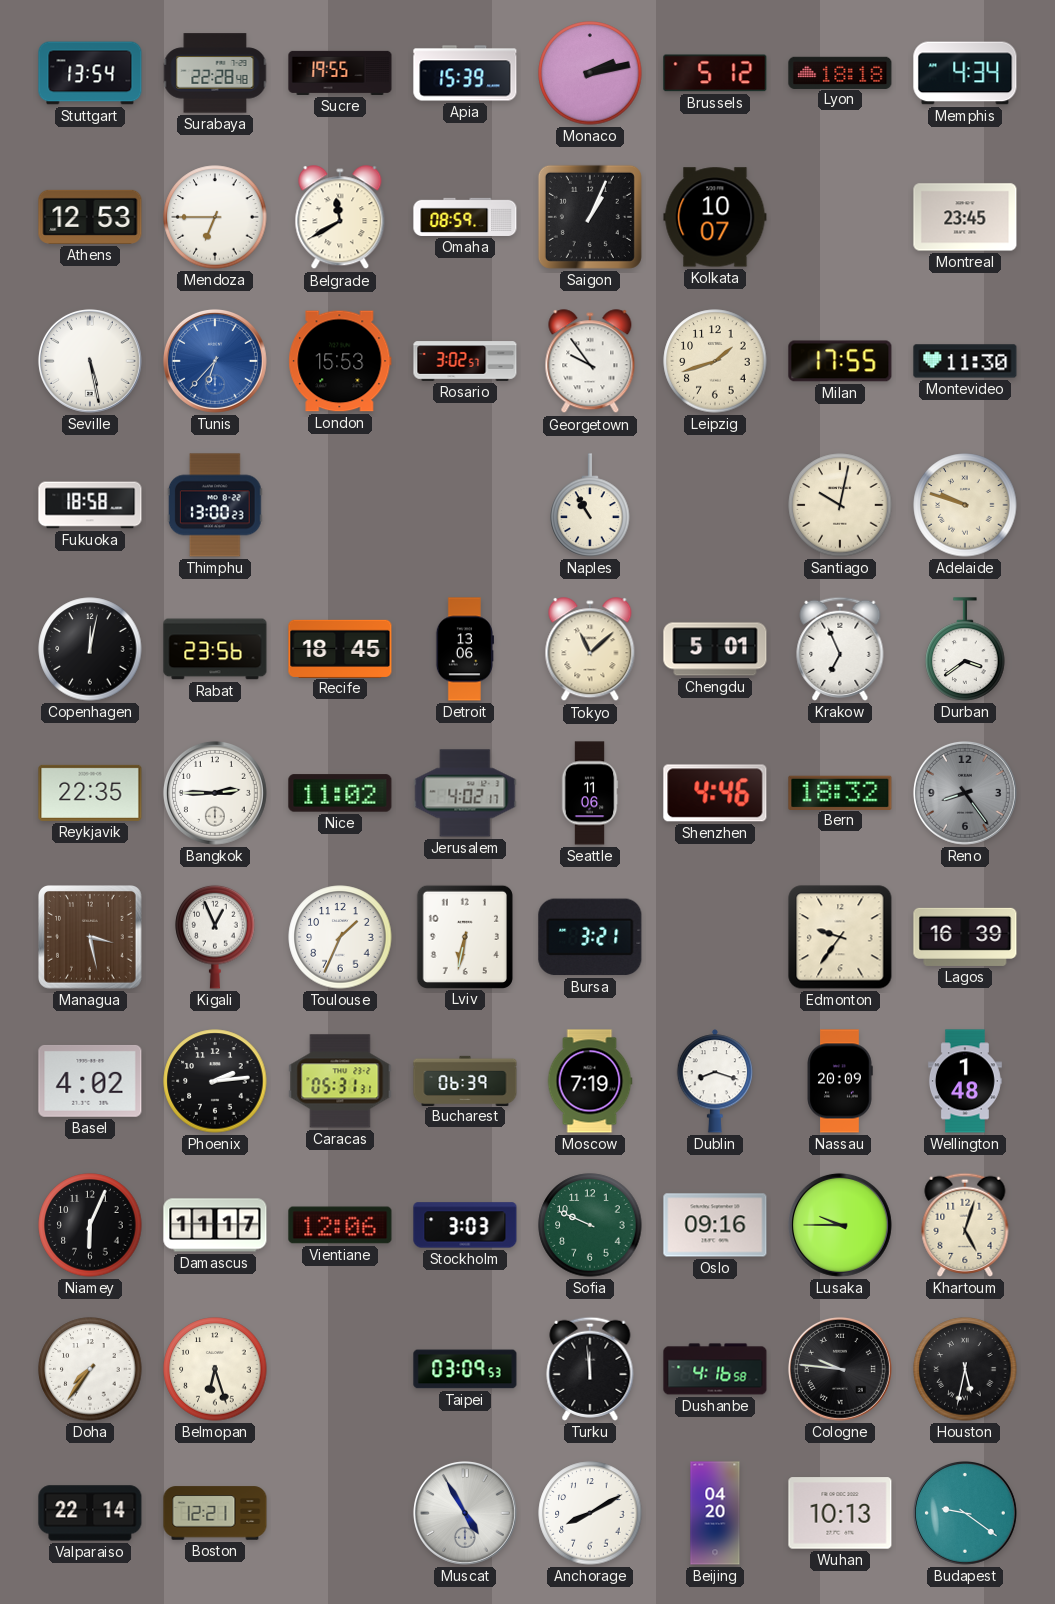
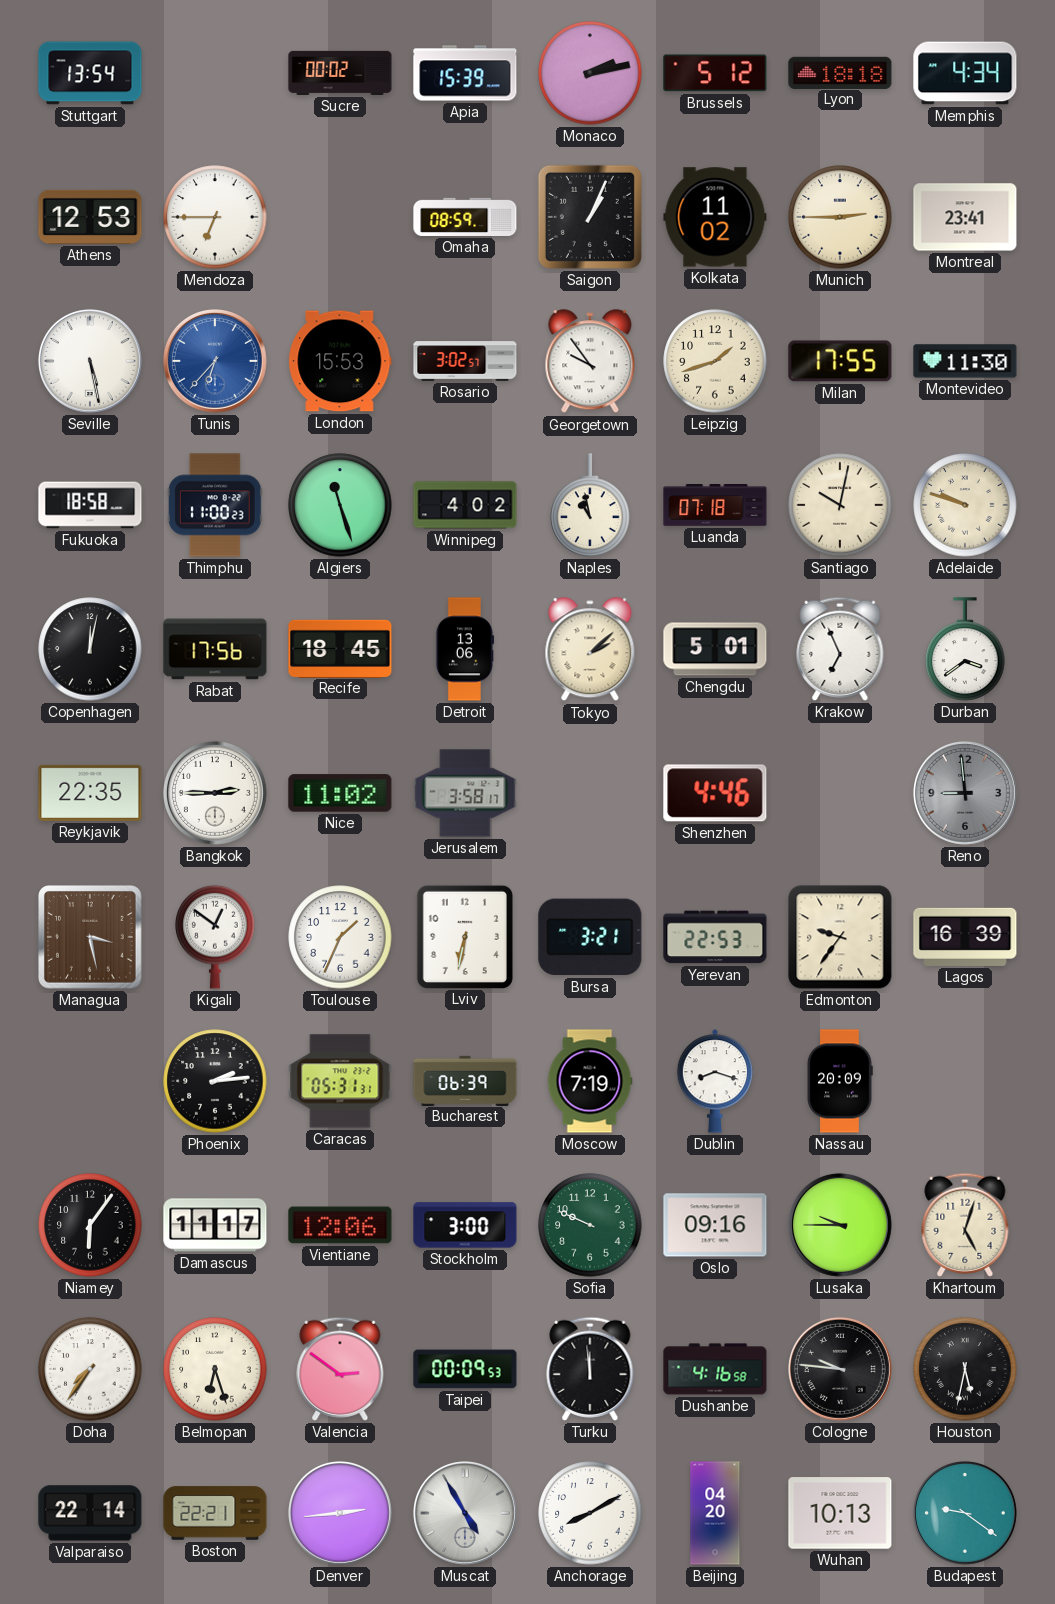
Surabaya: 22:28 -> none
Sucre: 19:55 -> 00:02
Belgrade: 11:40 -> none
Kolkata: 10:07 -> 11:02
Munich: none -> 2:45
Montreal: 23:45 -> 23:41
Thimphu: 13:00 -> 11:00
Algiers: none -> 11:27
Winnipeg: none -> 4:02
Naples: 10:55 -> 10:58
Luanda: none -> 07:18
Rabat: 23:56 -> 17:56
Tokyo: 11:08 -> 2:08
Jerusalem: 4:02 -> 3:58
Seattle: 11:06 -> none
Bern: 18:32 -> none
Reno: 8:24 -> 8:59
Kigali: 12:56 -> 12:51
Yerevan: none -> 22:53
Basel: 4:02 -> none
Wellington: 1:48 -> none
Niamey: 6:04 -> 6:06
Stockholm: 3:03 -> 3:00
Valencia: none -> 2:51
Taipei: 03:09 -> 00:09
Boston: 12:21 -> 22:21
Denver: none -> 2:44
